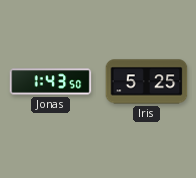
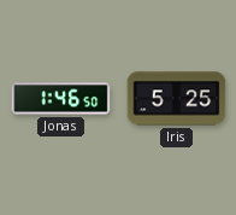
Jonas: 1:43 -> 1:46
